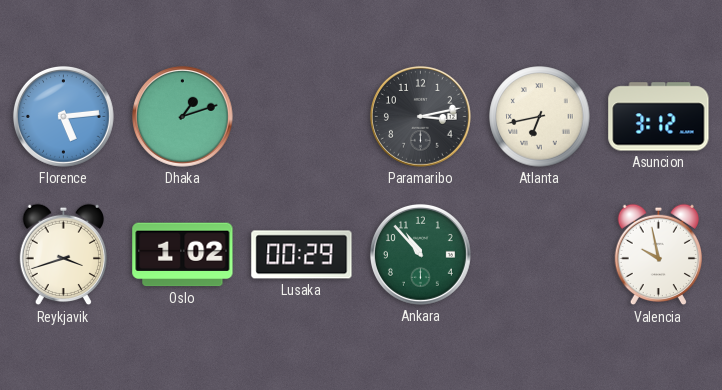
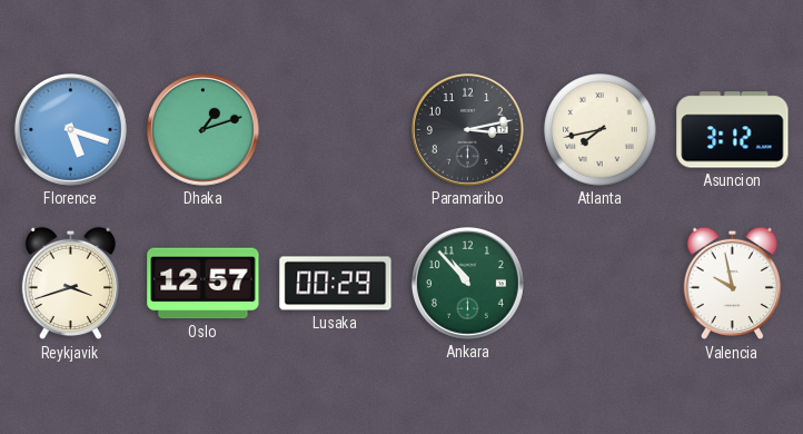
Florence: 5:14 -> 5:18
Atlanta: 6:43 -> 7:43
Oslo: 1:02 -> 12:57
